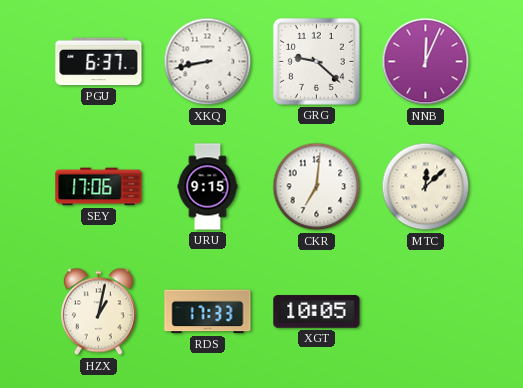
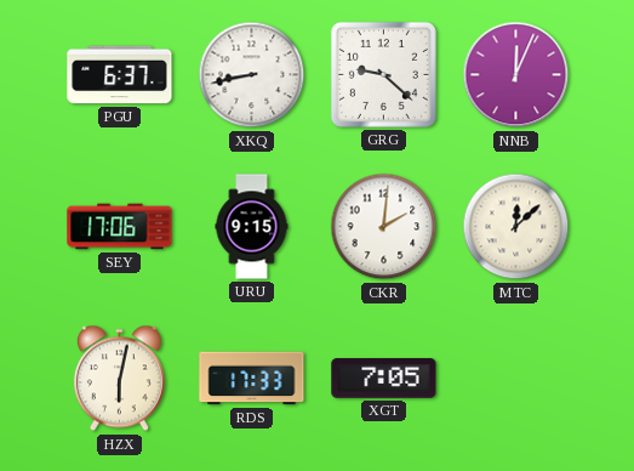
CKR: 7:01 -> 2:01
HZX: 1:02 -> 6:02
XGT: 10:05 -> 7:05
